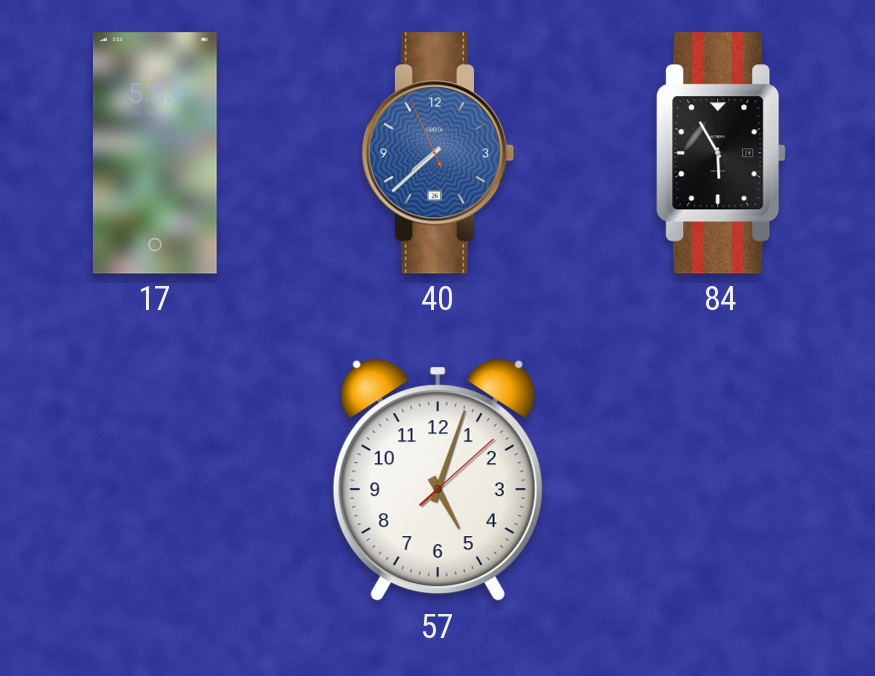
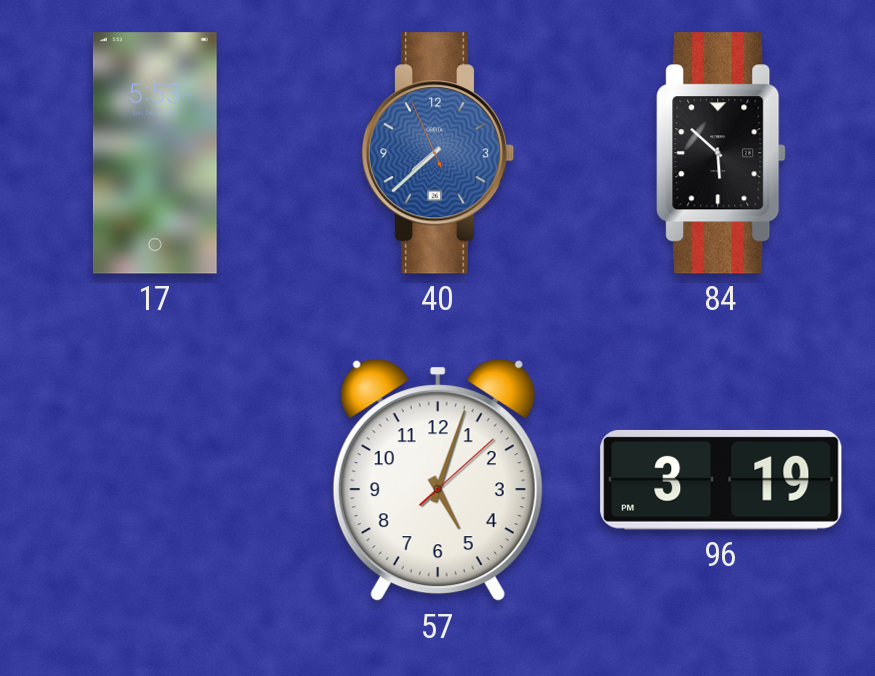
84: 5:55 -> 5:52
96: none -> 3:19
